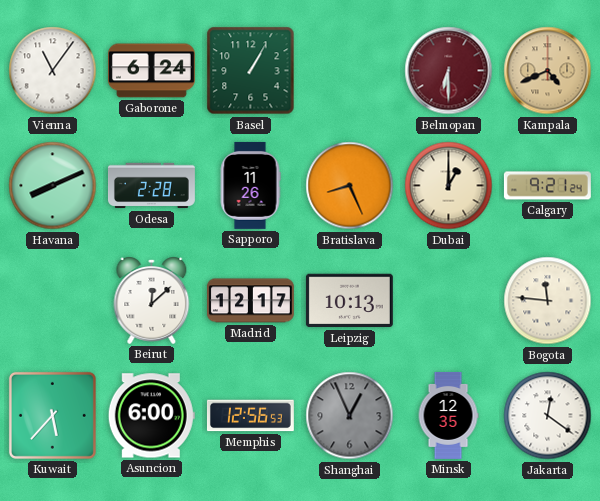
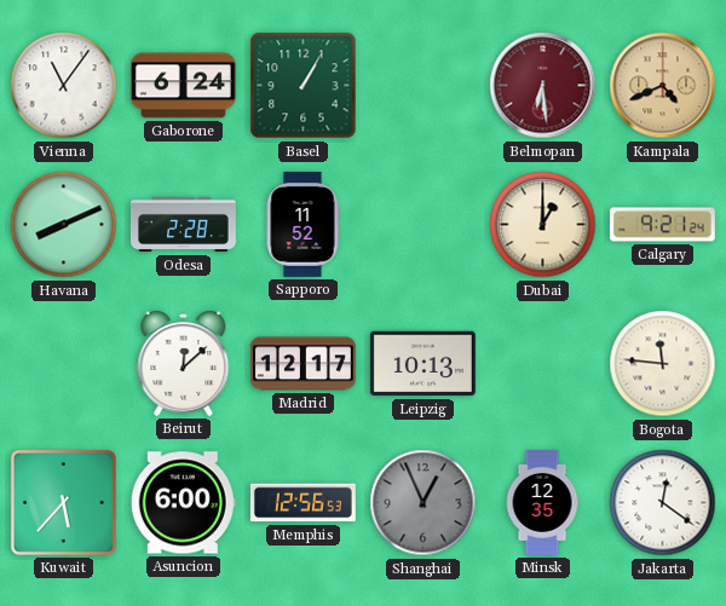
Belmopan: 6:30 -> 6:29
Sapporo: 11:26 -> 11:52
Bratislava: 8:26 -> none
